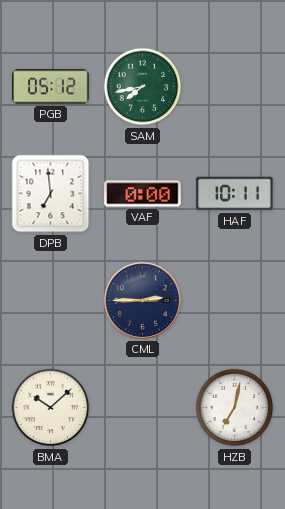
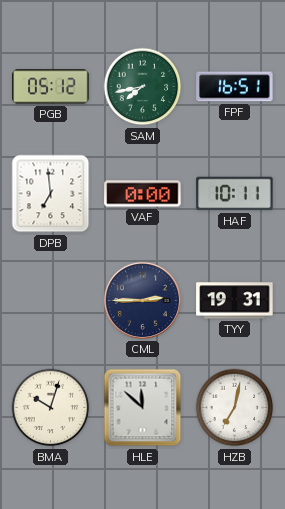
FPF: none -> 16:51
TYY: none -> 19:31
BMA: 10:08 -> 10:03
HLE: none -> 11:52
